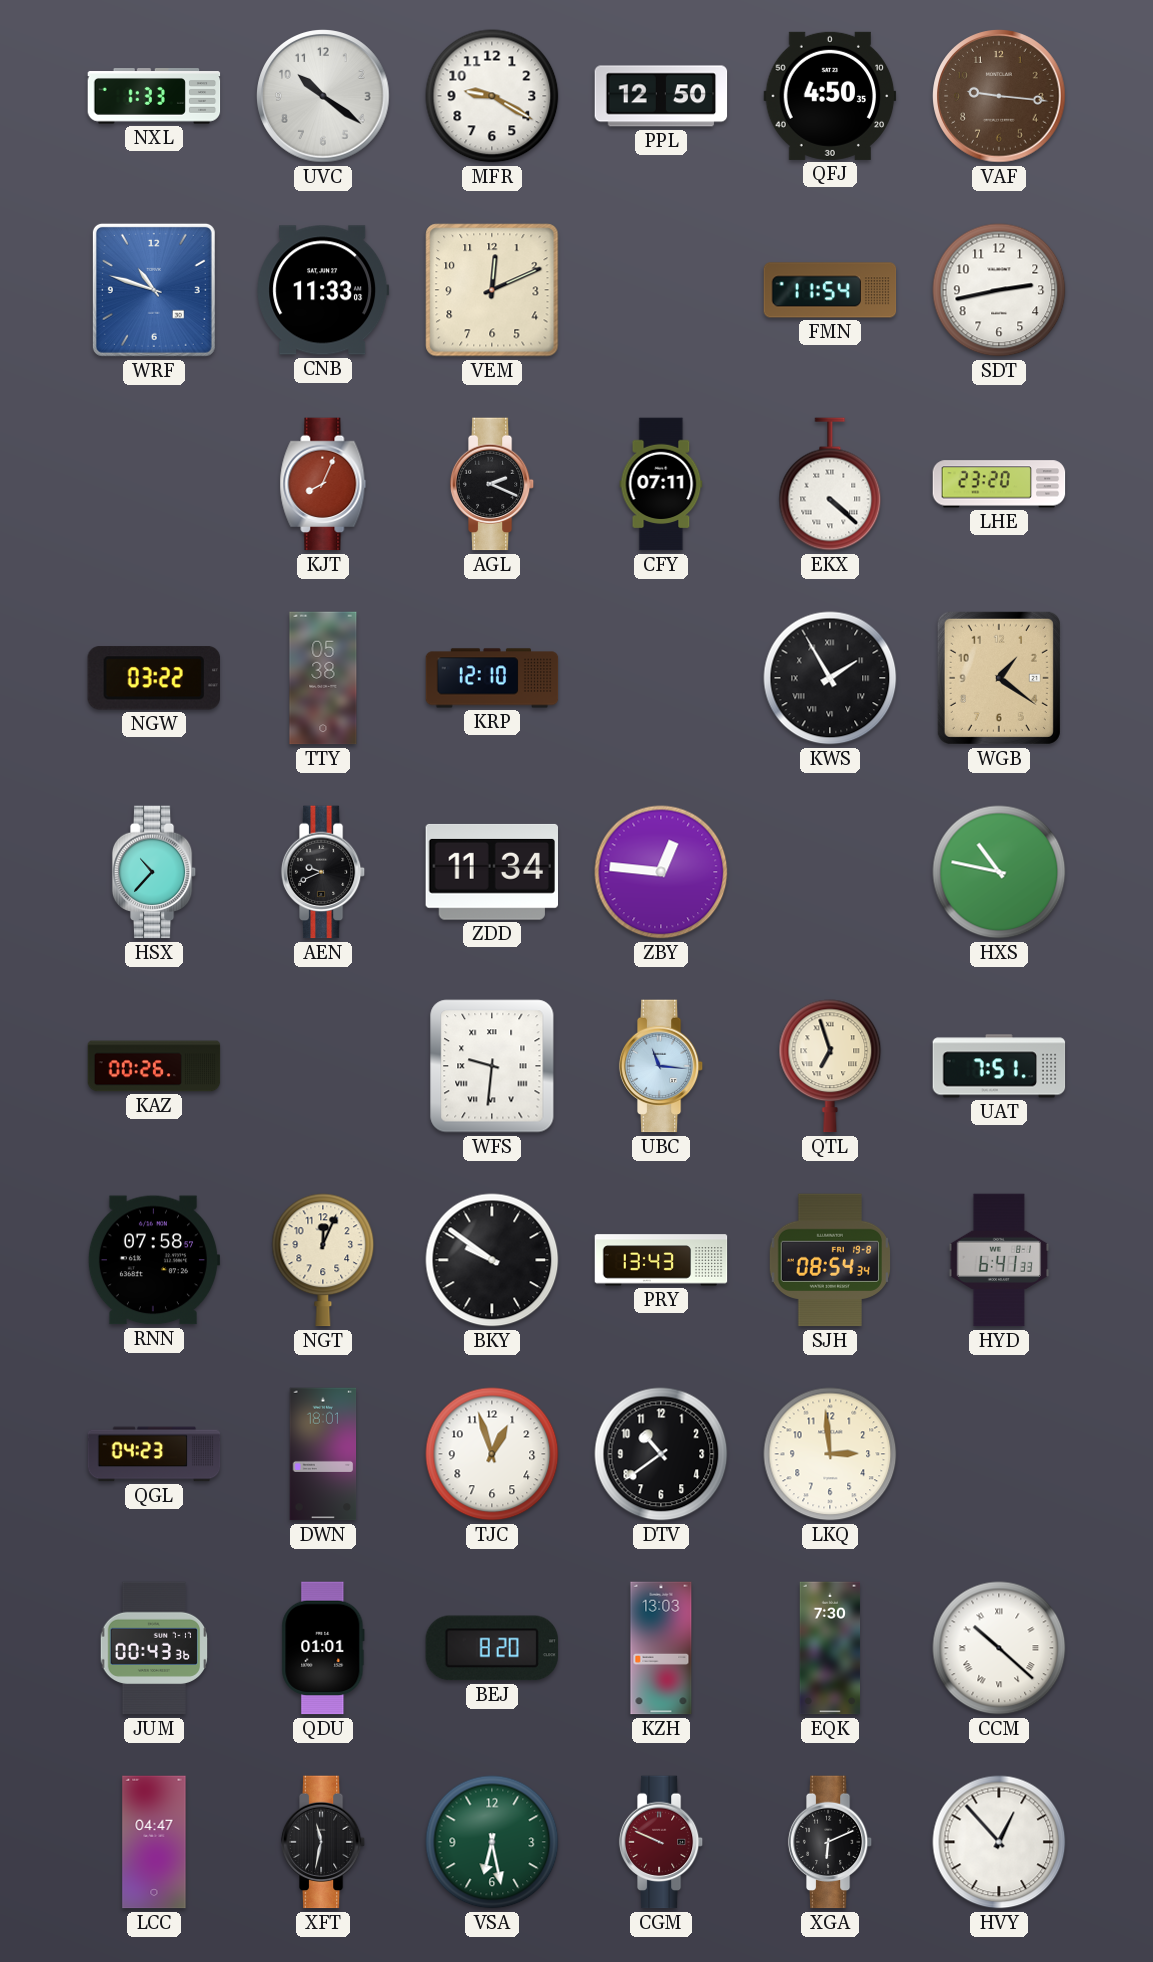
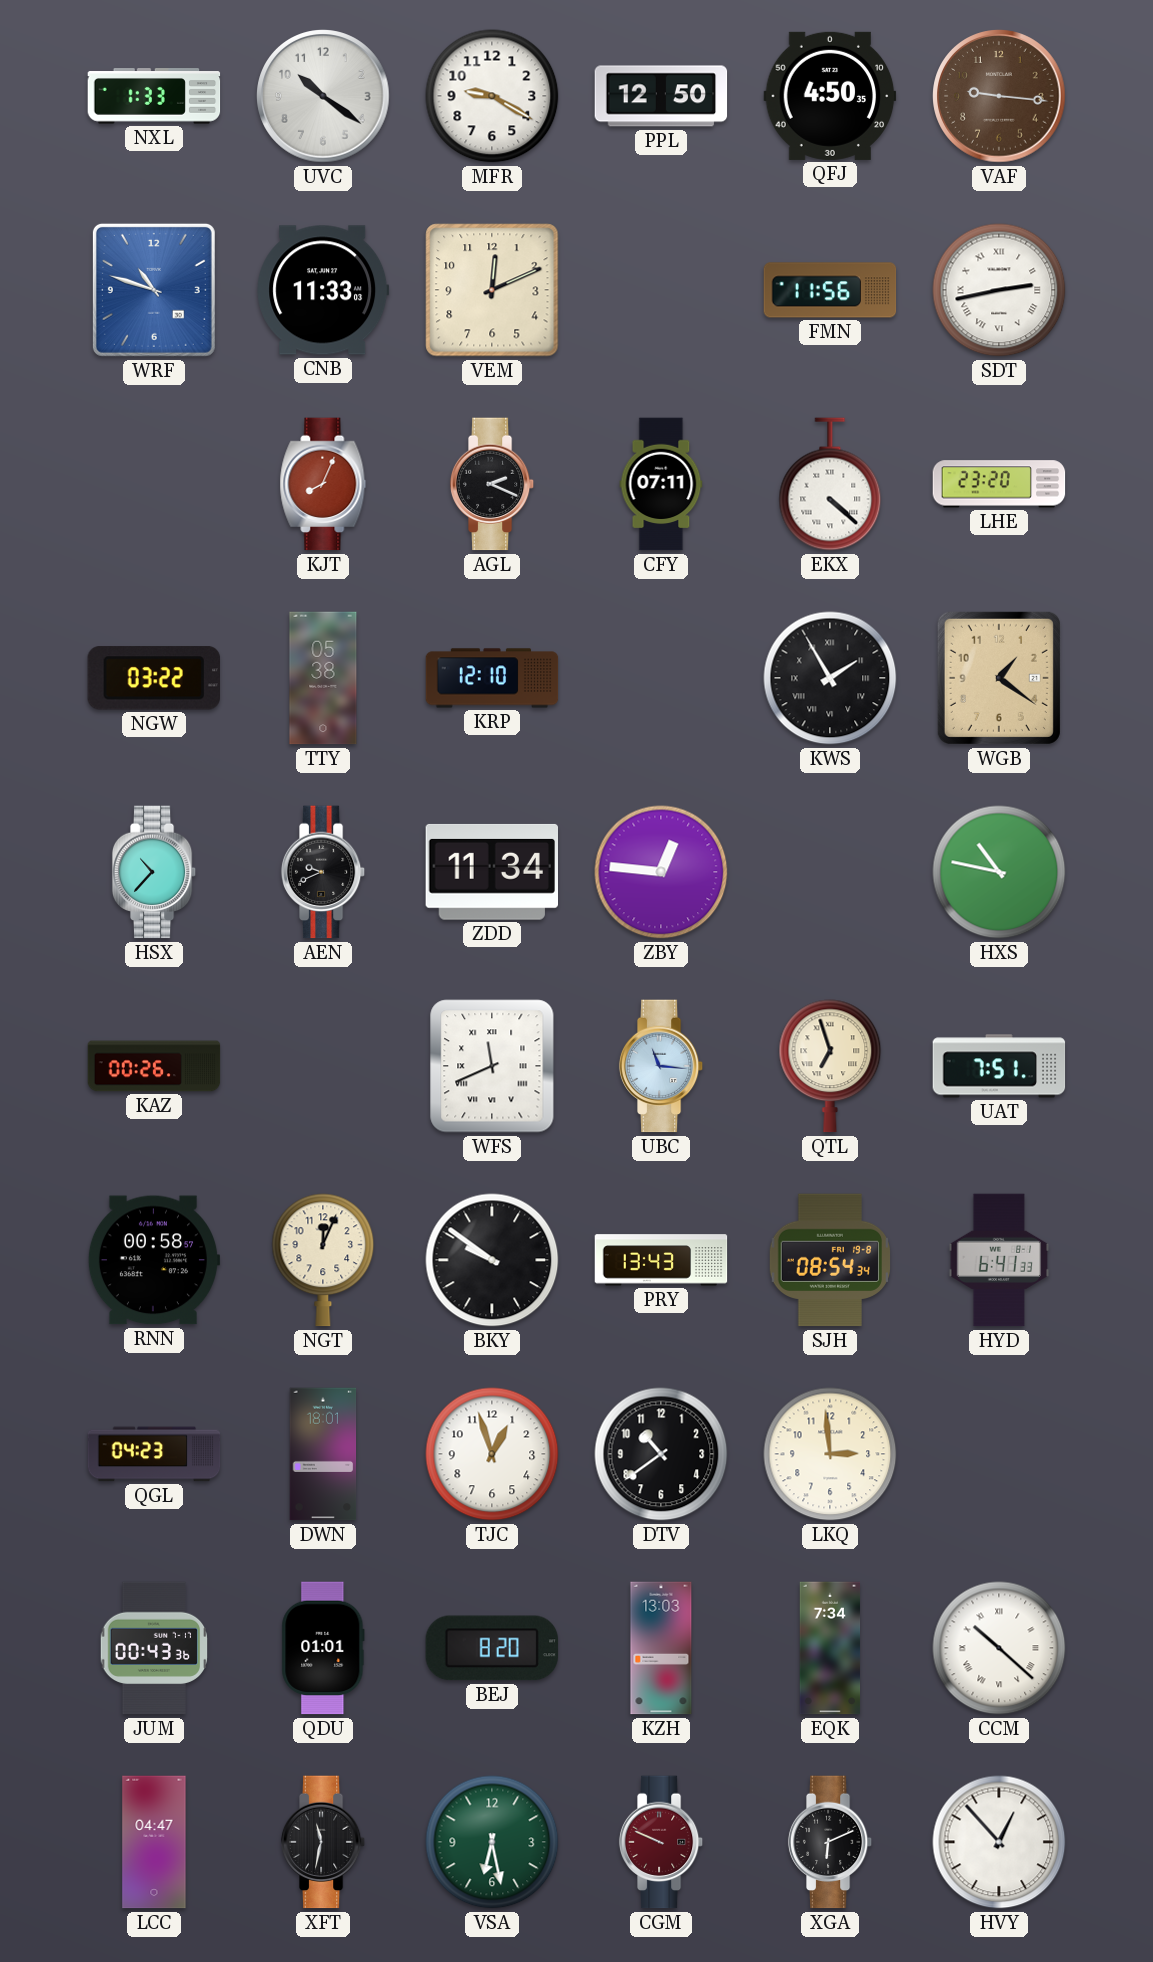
FMN: 11:54 -> 11:56
SDT numerals: Arabic -> Roman
WFS: 9:31 -> 11:41
RNN: 07:58 -> 00:58
EQK: 7:30 -> 7:34
